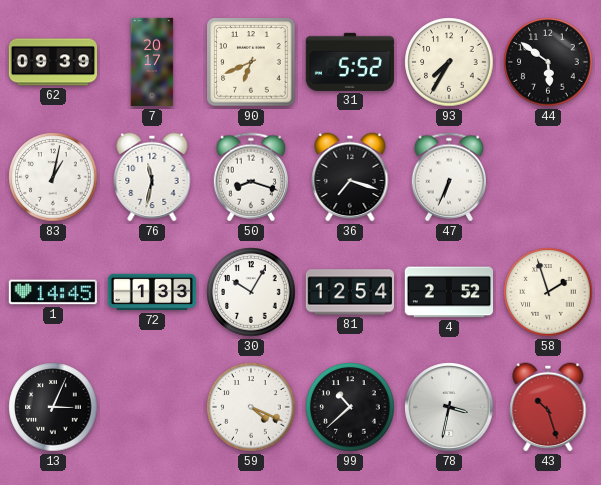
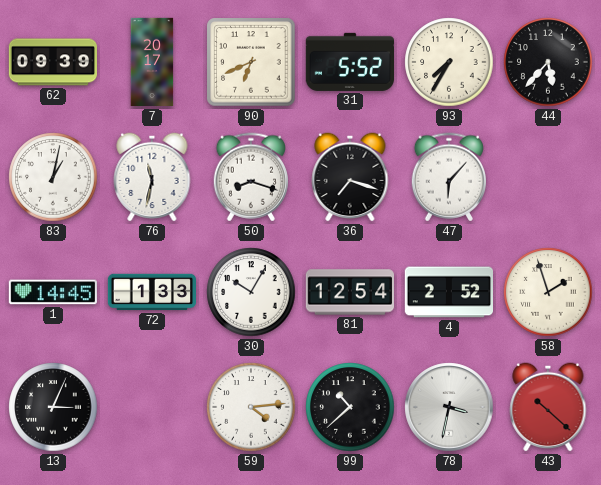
44: 5:51 -> 5:37
47: 6:34 -> 6:07
59: 4:19 -> 4:14
43: 10:27 -> 10:22
